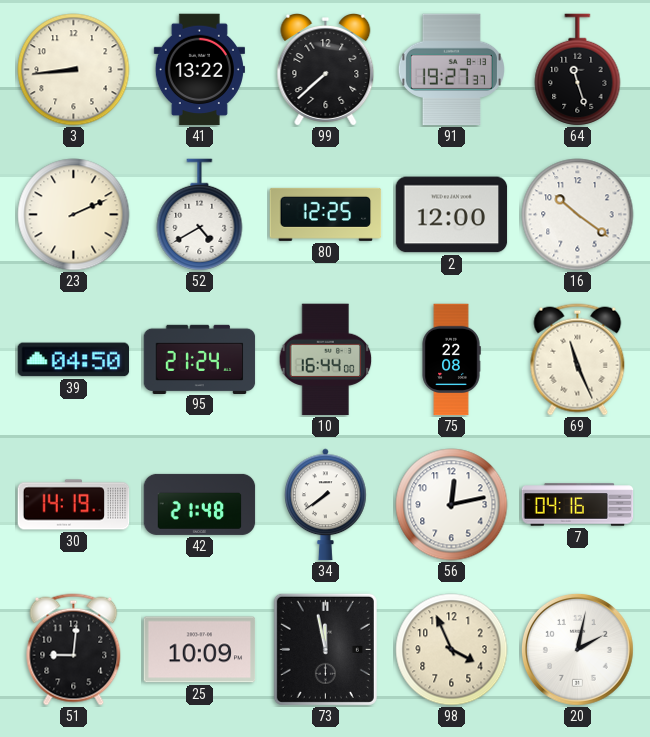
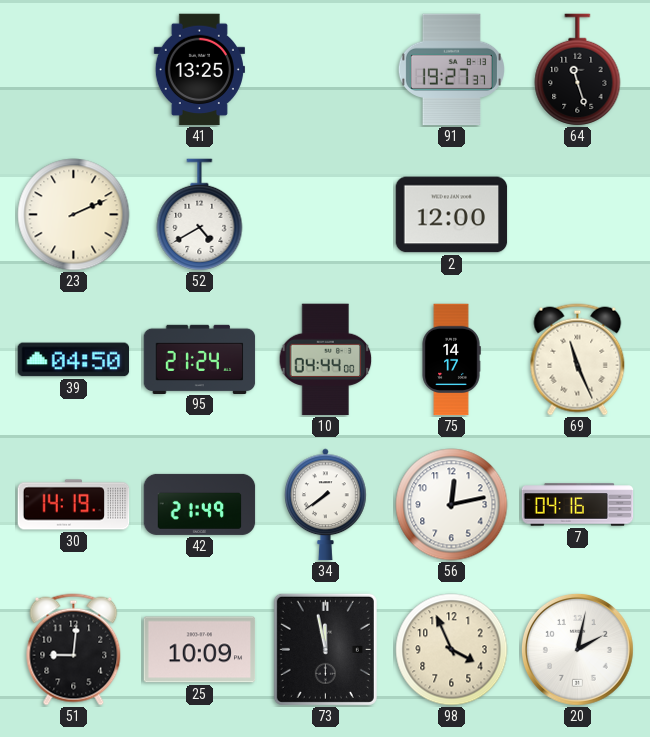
3: 8:44 -> none
41: 13:22 -> 13:25
99: 7:38 -> none
80: 12:25 -> none
16: 10:21 -> none
10: 16:44 -> 04:44
75: 22:08 -> 14:17
42: 21:48 -> 21:49
